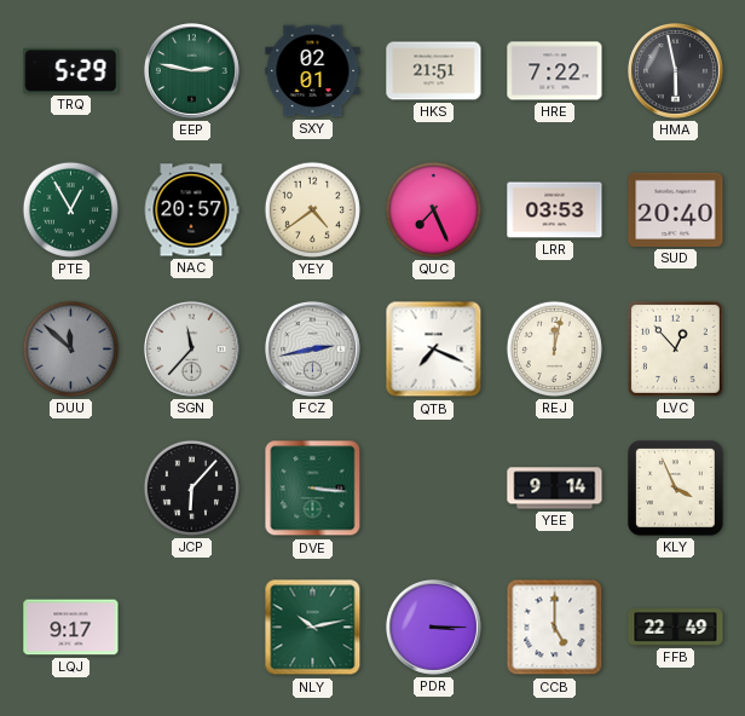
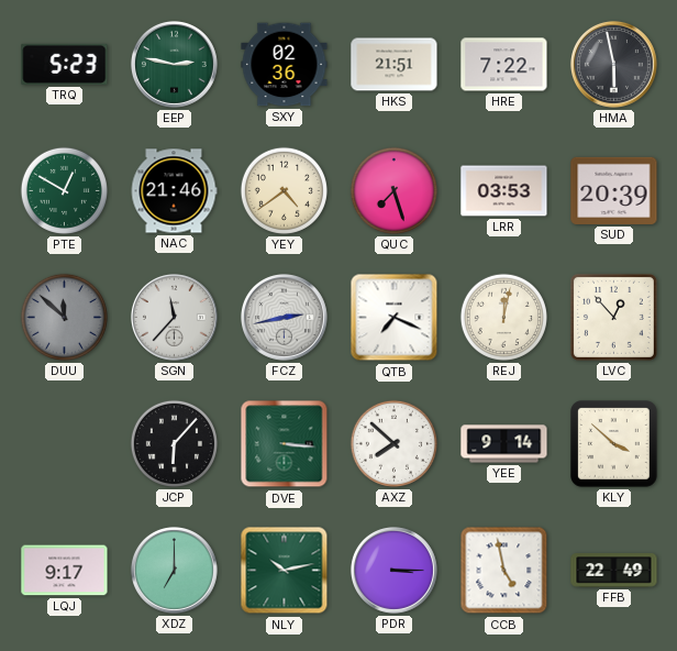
TRQ: 5:29 -> 5:23
SXY: 02:01 -> 02:36
PTE: 12:55 -> 12:50
NAC: 20:57 -> 21:46
QUC: 7:26 -> 7:27
SUD: 20:40 -> 20:39
AXZ: none -> 7:52
KLY: 3:56 -> 3:52
XDZ: none -> 7:00
CCB: 5:00 -> 4:58
